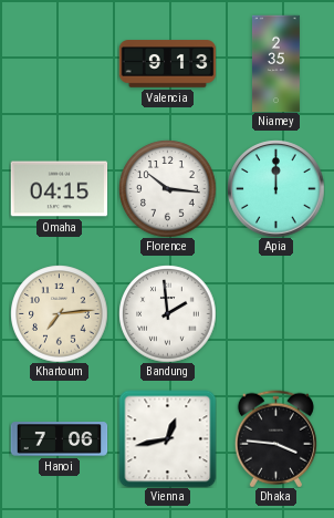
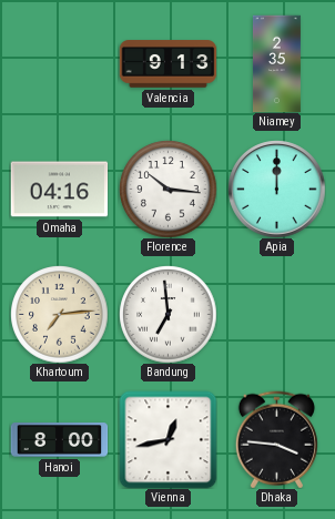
Omaha: 04:15 -> 04:16
Bandung: 1:59 -> 6:59
Hanoi: 7:06 -> 8:00
